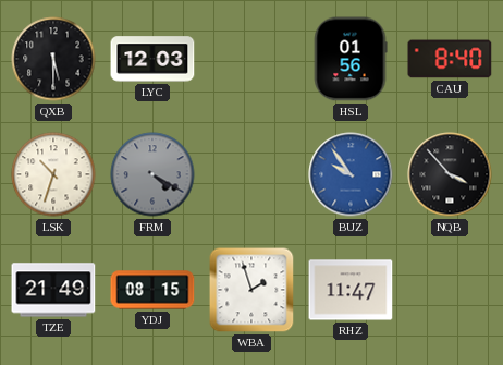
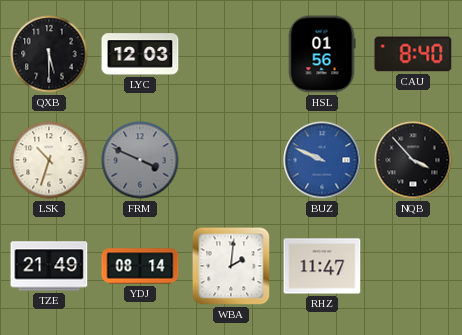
FRM: 4:20 -> 3:49
BUZ: 9:54 -> 9:49
YDJ: 08:15 -> 08:14
WBA: 1:57 -> 2:01
